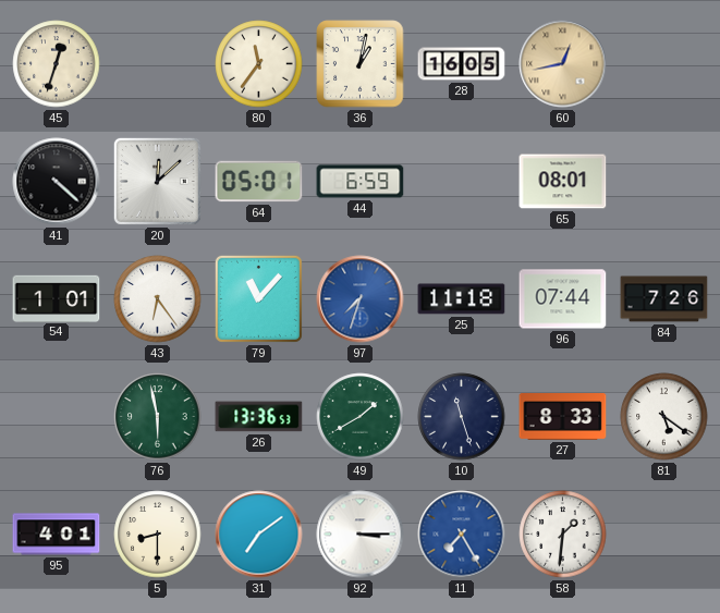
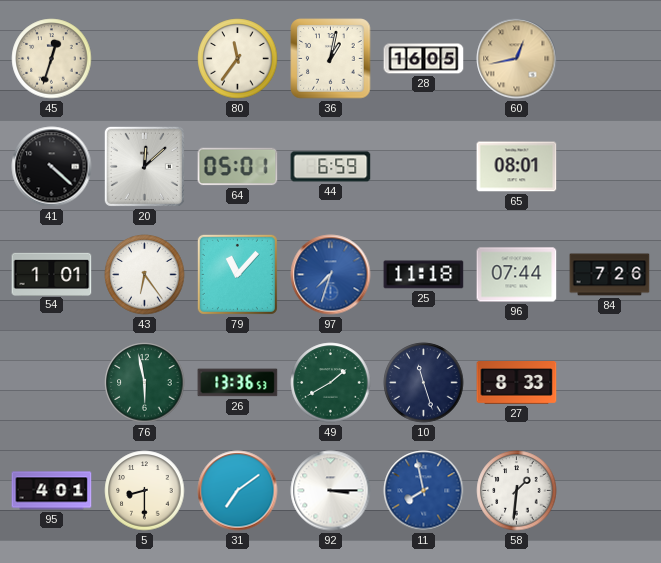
81: 5:21 -> none
11: 7:25 -> 7:58
